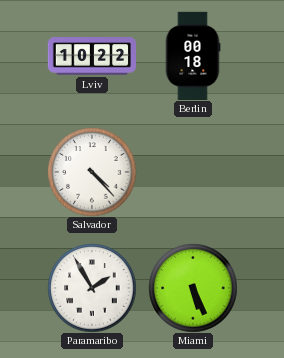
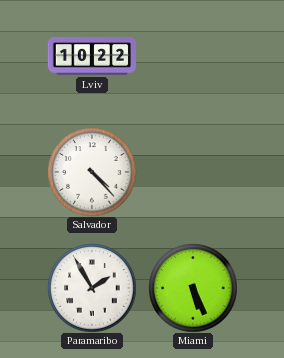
Berlin: 00:18 -> none
